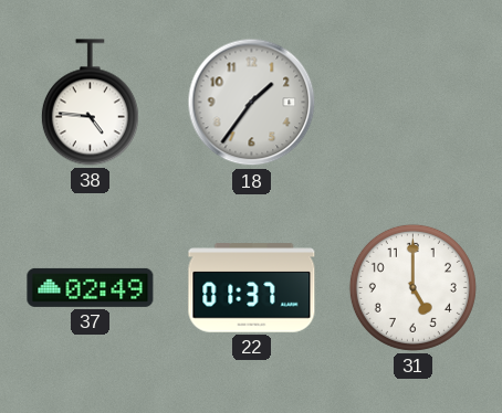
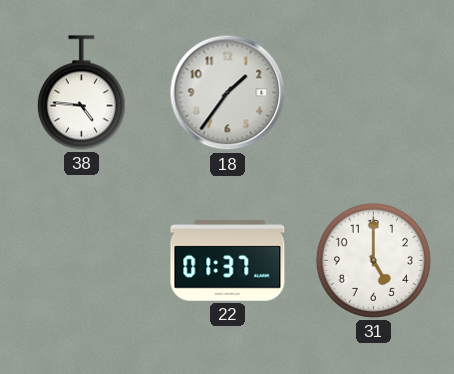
37: 02:49 -> none
